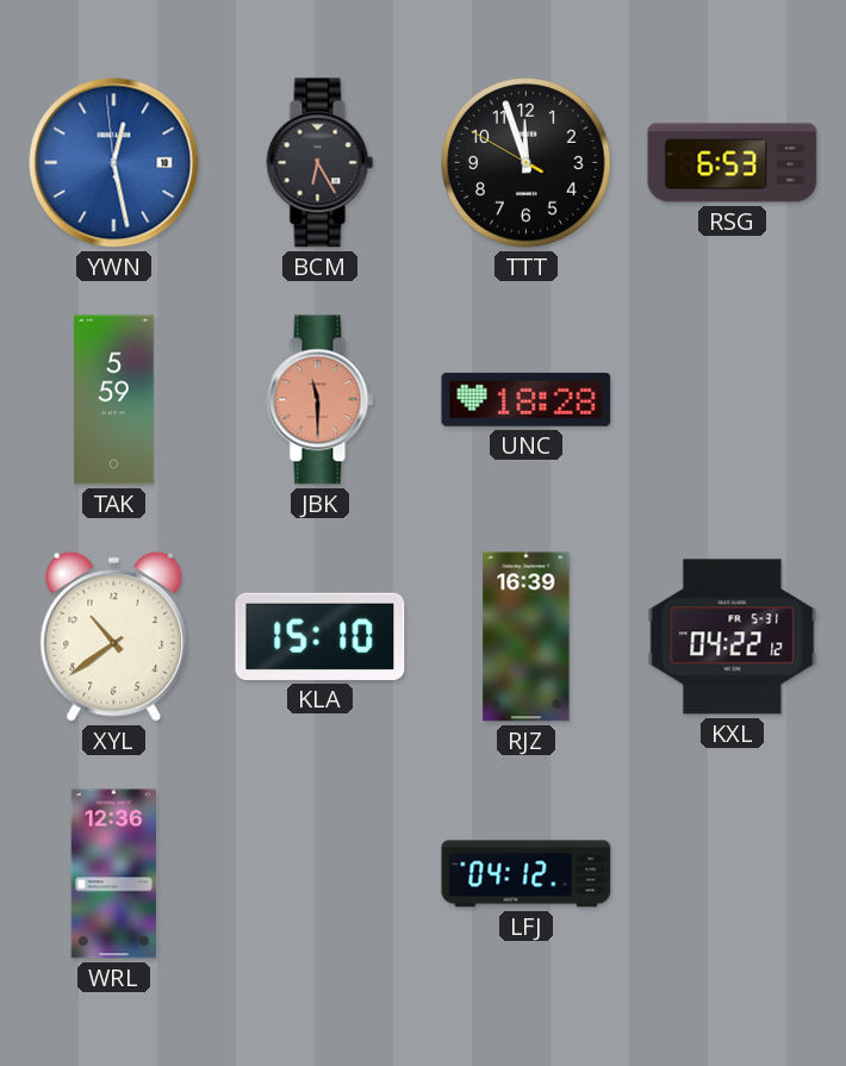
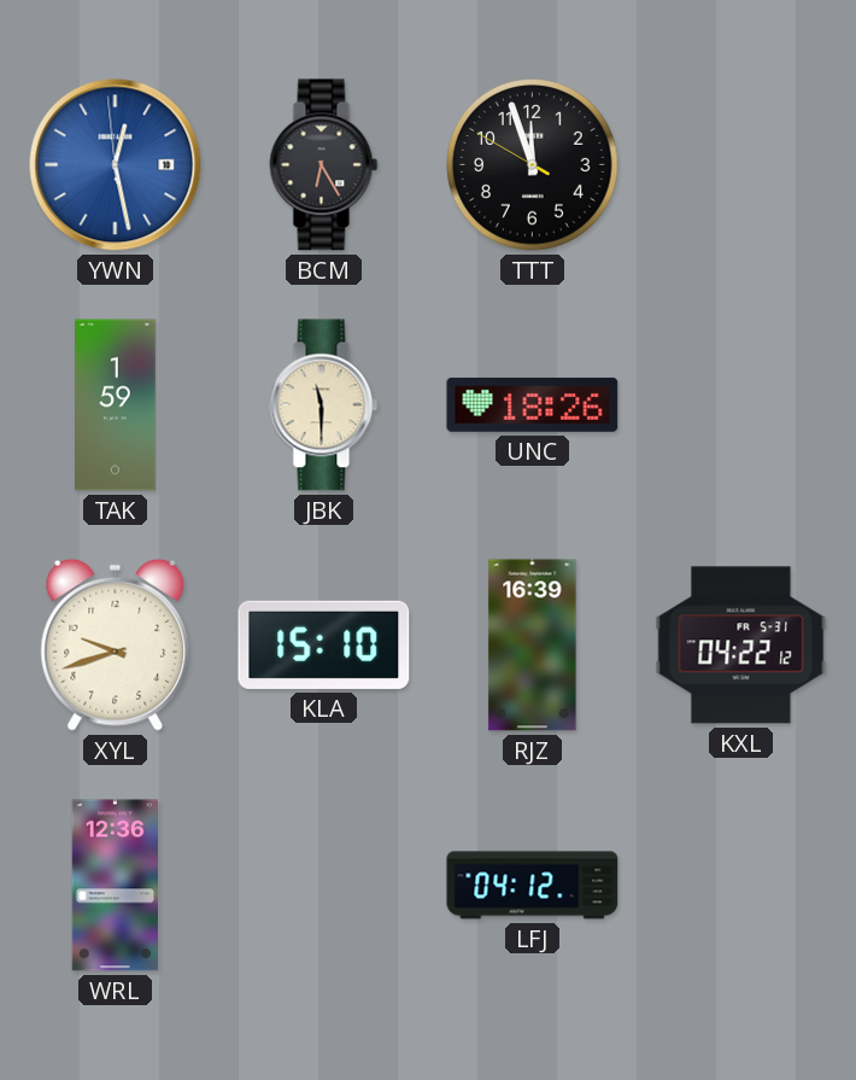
RSG: 6:53 -> none
TAK: 5:59 -> 1:59
JBK dial: salmon -> cream
UNC: 18:28 -> 18:26
XYL: 10:39 -> 9:42
